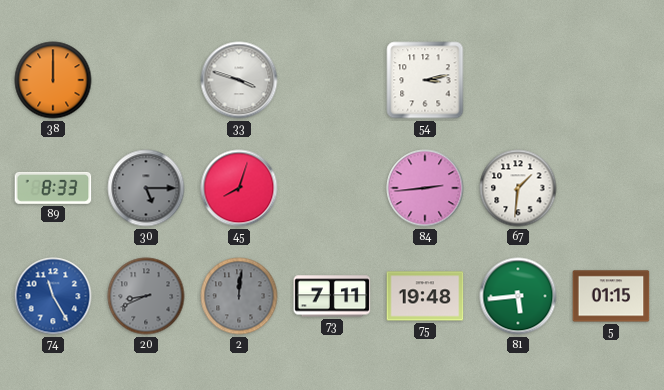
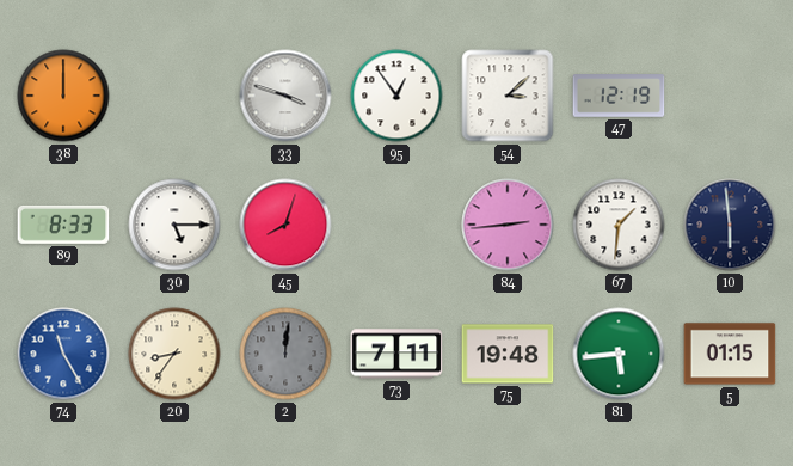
95: none -> 12:54
54: 3:13 -> 3:08
47: none -> 12:19
30 dial: grey -> white
10: none -> 5:59
20: 8:41 -> 8:36
20 dial: grey -> cream
